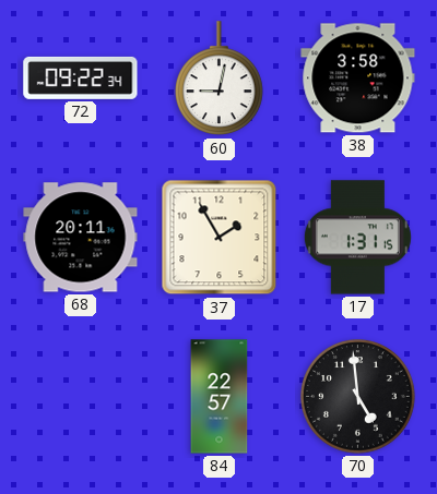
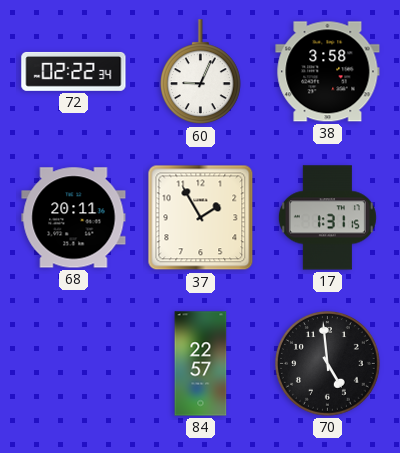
72: 09:22 -> 02:22
60: 9:02 -> 9:04
